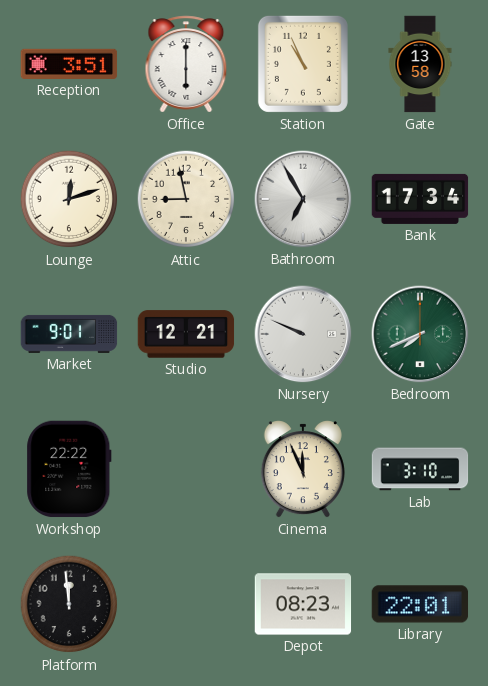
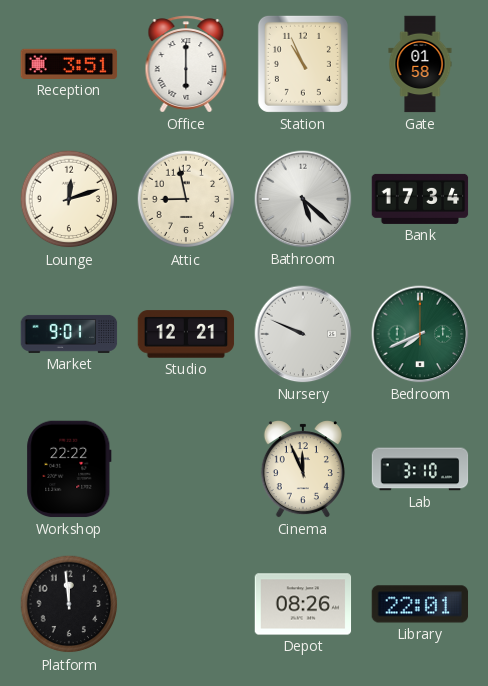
Gate: 13:58 -> 01:58
Bathroom: 6:55 -> 5:22
Depot: 08:23 -> 08:26
